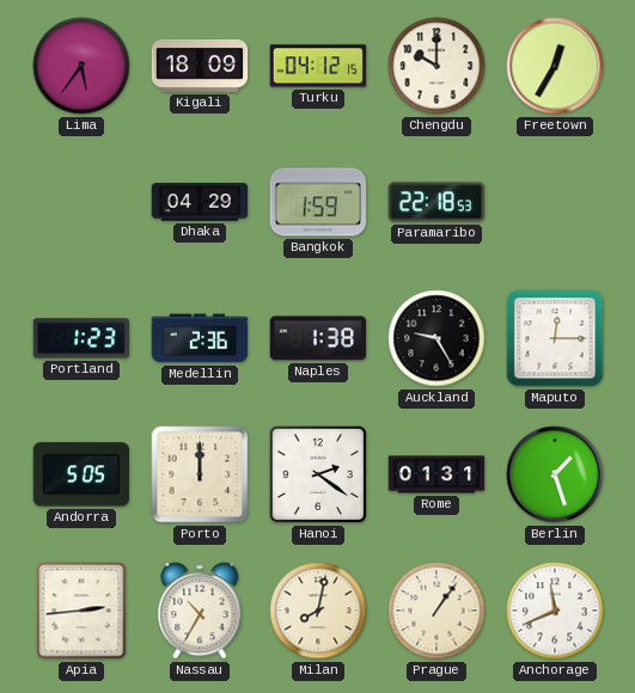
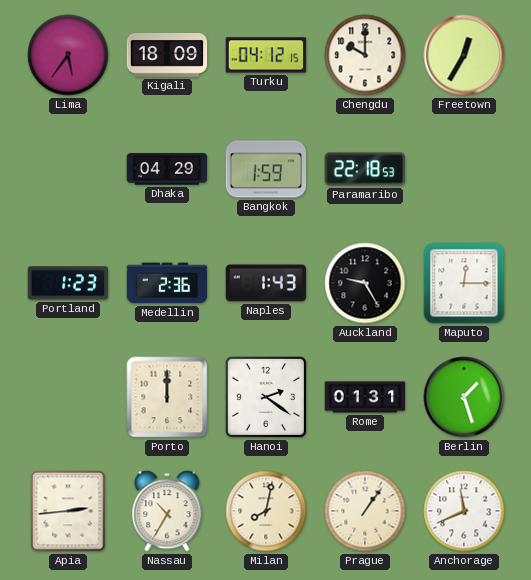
Naples: 1:38 -> 1:43
Andorra: 5:05 -> none
